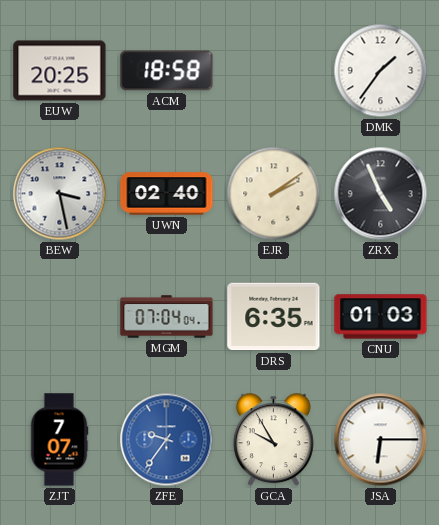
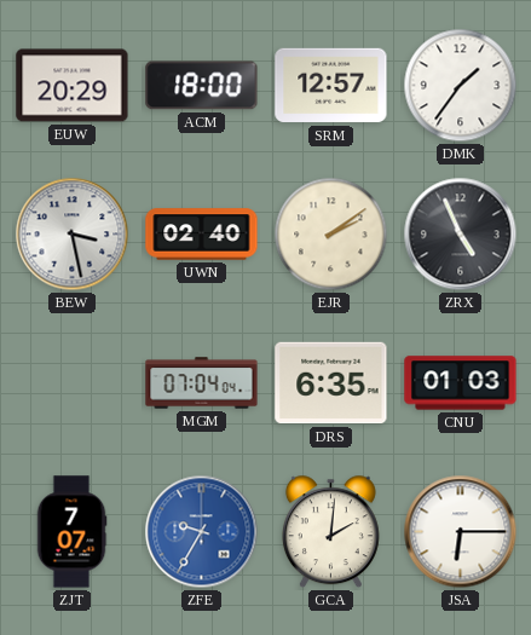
EUW: 20:25 -> 20:29
ACM: 18:58 -> 18:00
SRM: none -> 12:57
ZFE: 9:36 -> 9:35
GCA: 9:55 -> 2:01
